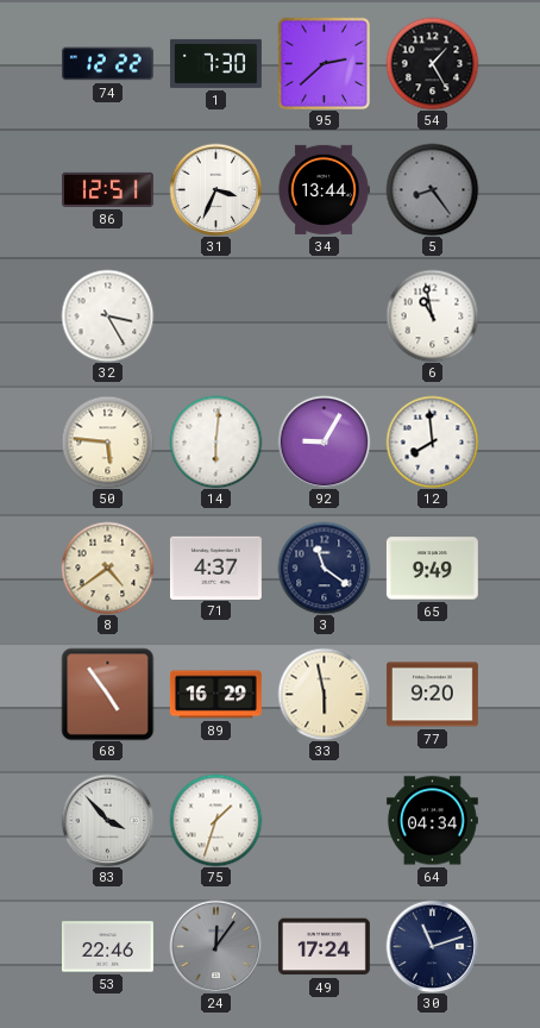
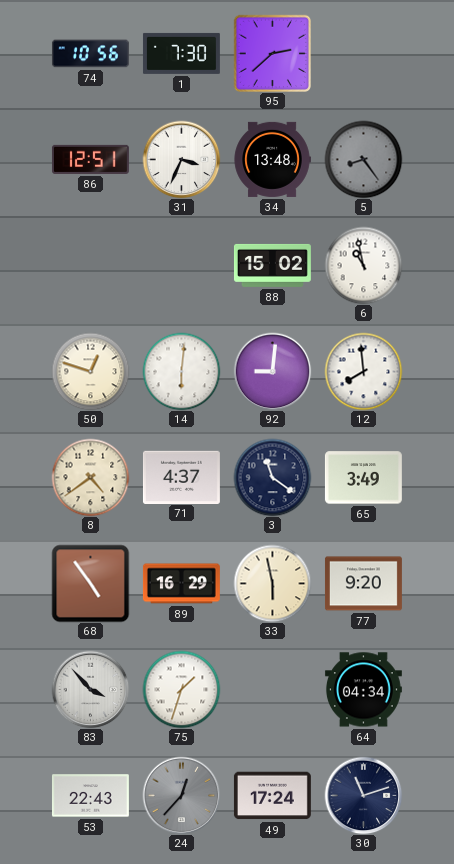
74: 12:22 -> 10:56
54: 1:25 -> none
34: 13:44 -> 13:48
32: 3:25 -> none
88: none -> 15:02
50: 5:46 -> 12:48
92: 9:05 -> 9:01
65: 9:49 -> 3:49
53: 22:46 -> 22:43
24: 12:06 -> 12:37
